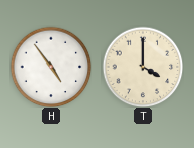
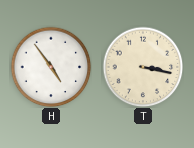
T: 4:00 -> 3:17
